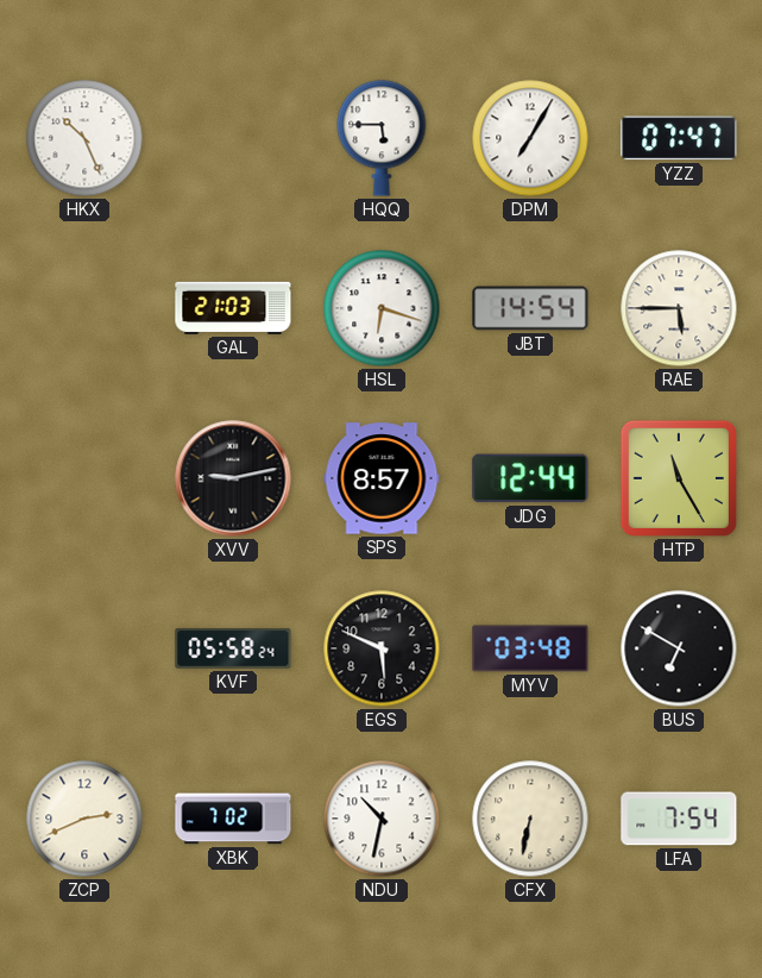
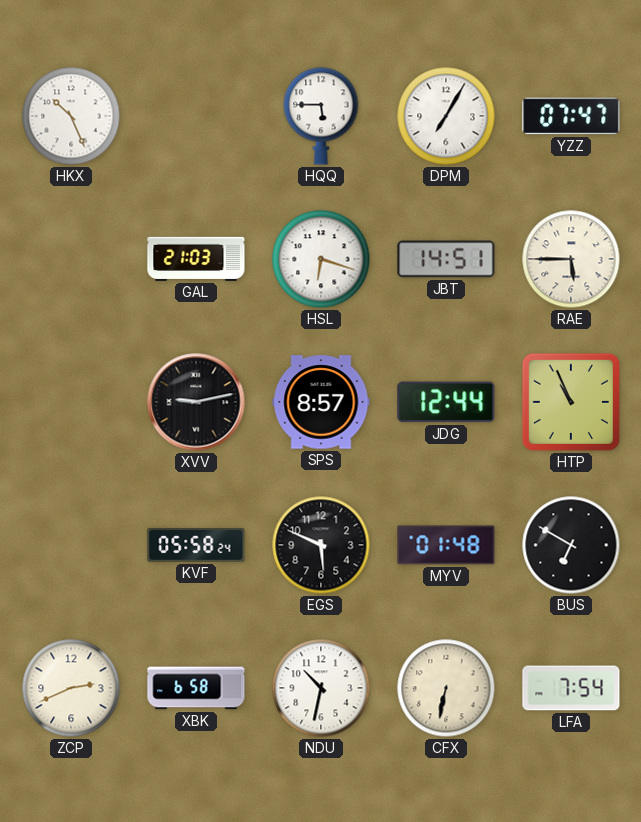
JBT: 14:54 -> 14:51
HTP: 11:25 -> 10:56
MYV: 03:48 -> 01:48
XBK: 7:02 -> 6:58
